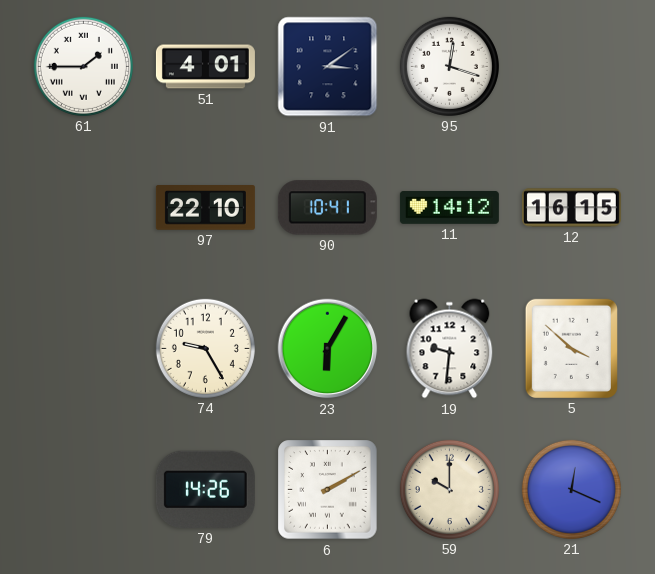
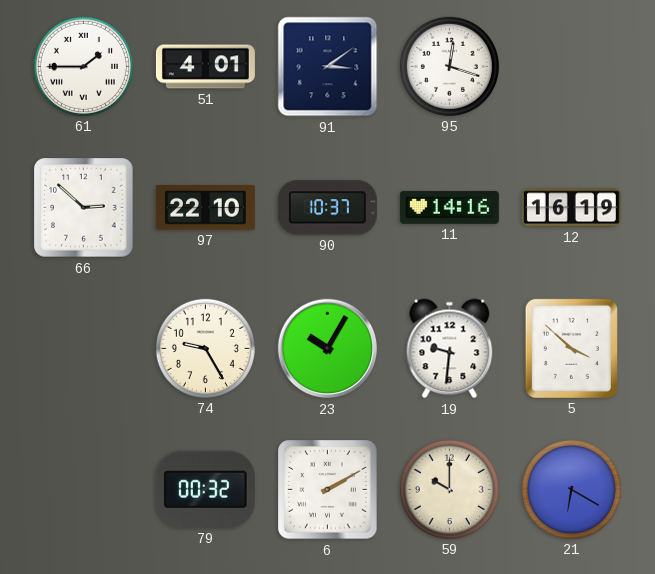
66: none -> 2:52
90: 10:41 -> 10:37
11: 14:12 -> 14:16
12: 16:15 -> 16:19
23: 6:05 -> 10:05
79: 14:26 -> 00:32
21: 12:19 -> 6:20
